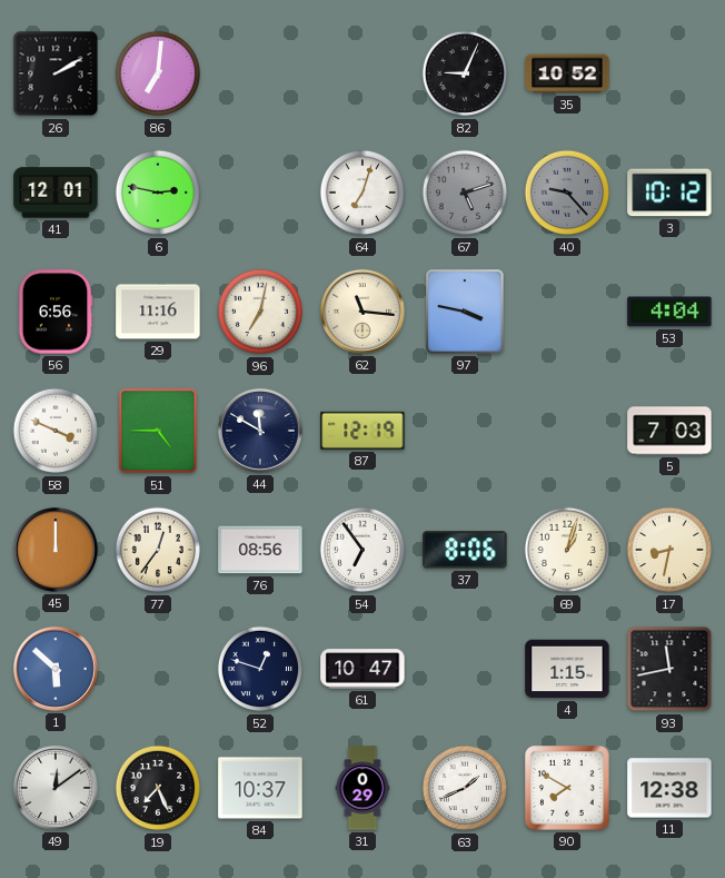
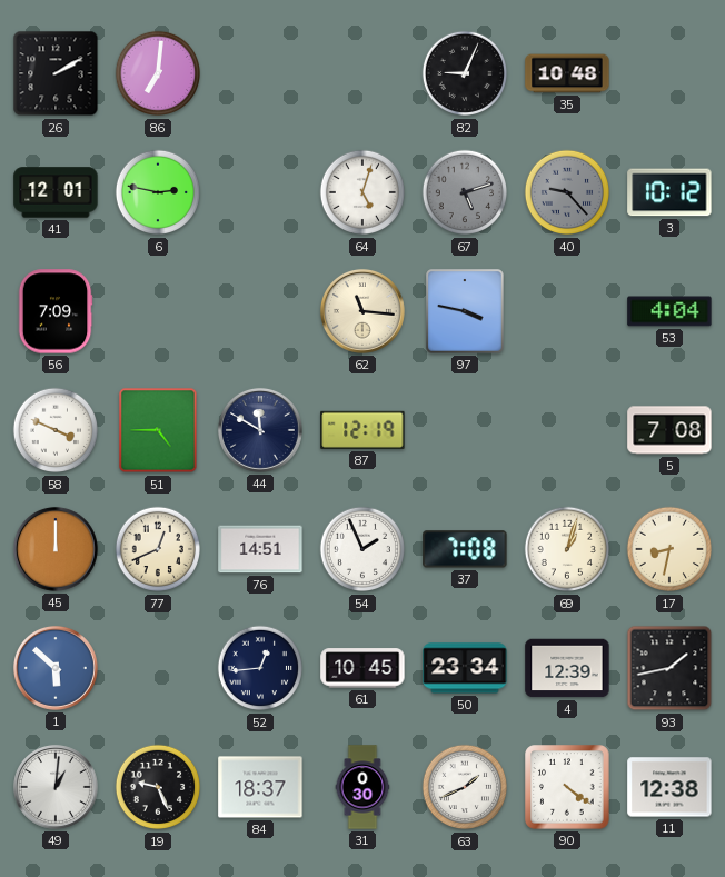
35: 10:52 -> 10:48
64: 7:03 -> 5:03
56: 6:56 -> 7:09
29: 11:16 -> none
96: 7:02 -> none
5: 7:03 -> 7:08
77: 12:36 -> 12:41
76: 08:56 -> 14:51
54: 6:54 -> 1:56
37: 8:06 -> 7:08
52: 12:48 -> 12:44
61: 10:47 -> 10:45
50: none -> 23:34
4: 1:15 -> 12:39
93: 11:43 -> 1:43
49: 12:09 -> 1:01
19: 7:26 -> 9:26
84: 10:37 -> 18:37
31: 0:29 -> 0:30
90: 7:50 -> 4:21
